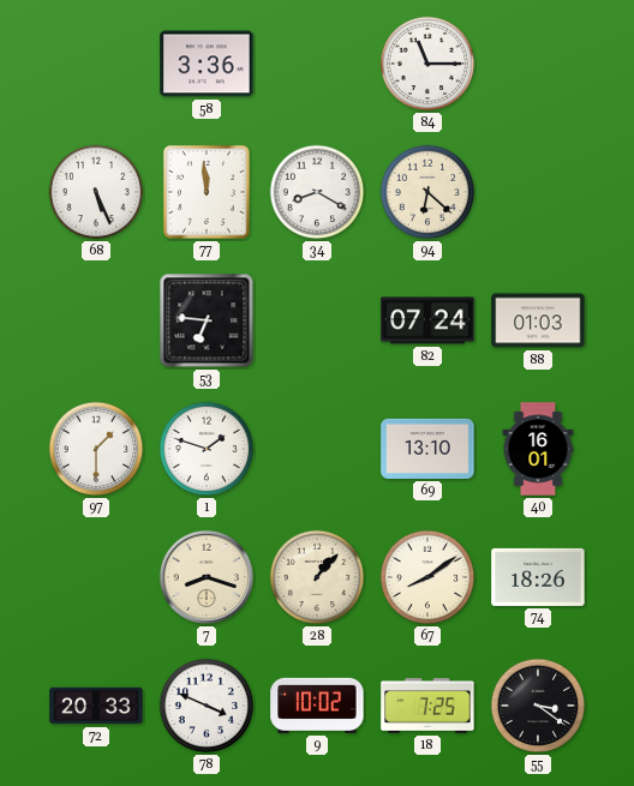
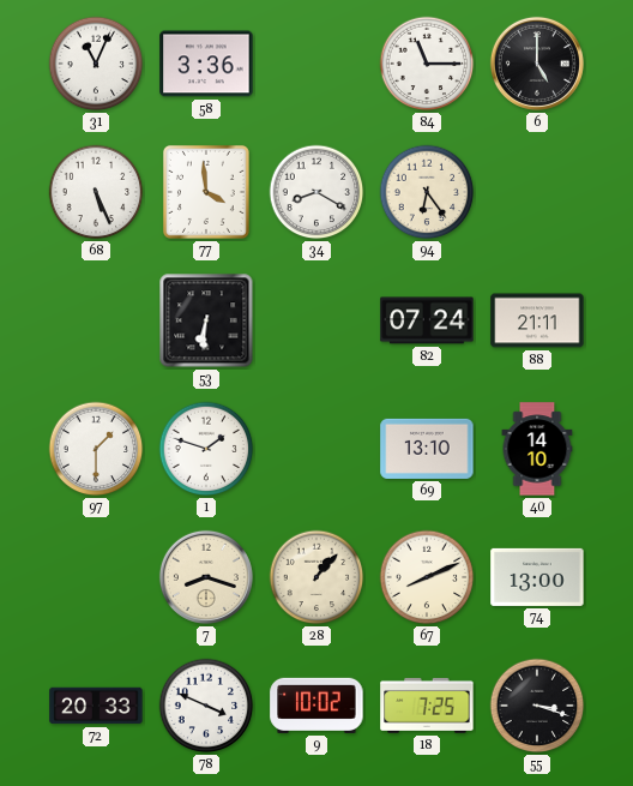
31: none -> 11:04
6: none -> 5:00
77: 11:59 -> 3:59
94: 6:22 -> 6:24
53: 6:46 -> 6:31
88: 01:03 -> 21:11
40: 16:01 -> 14:10
67: 8:09 -> 8:11
74: 18:26 -> 13:00
55: 3:21 -> 3:18
